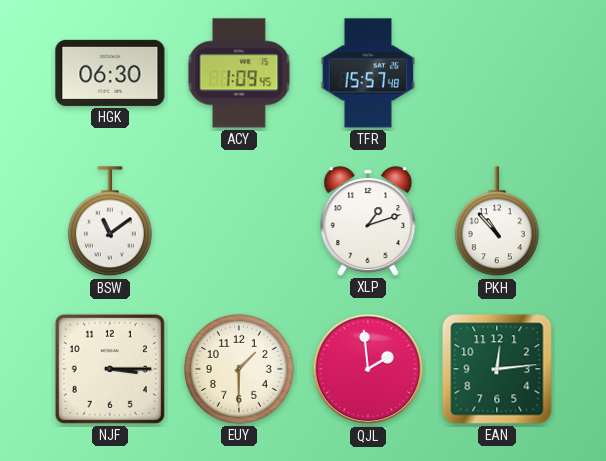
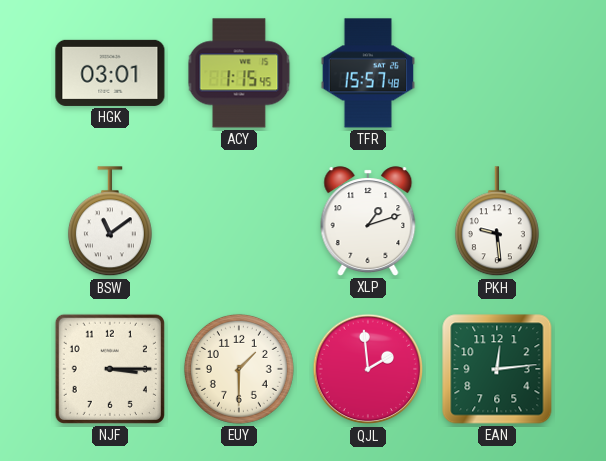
HGK: 06:30 -> 03:01
ACY: 1:09 -> 1:15
PKH: 10:53 -> 9:29
